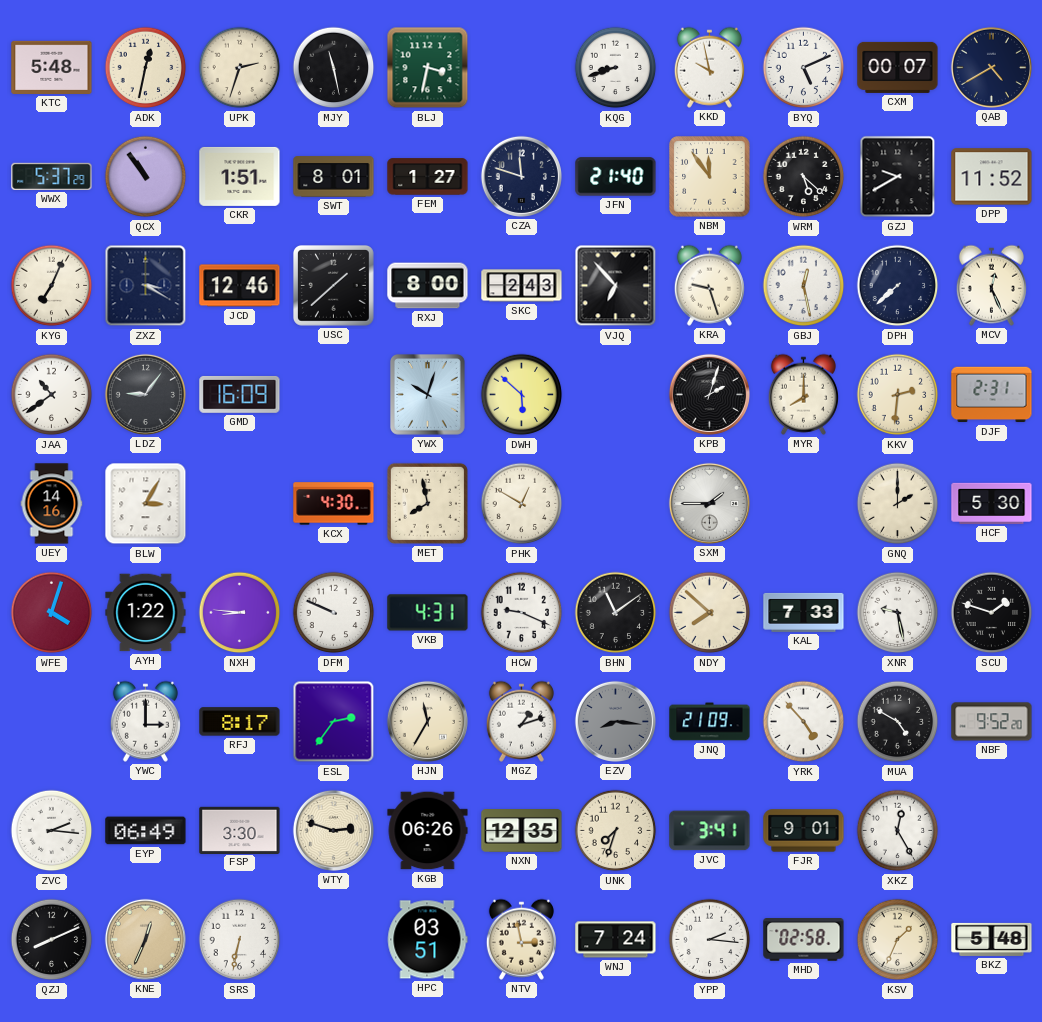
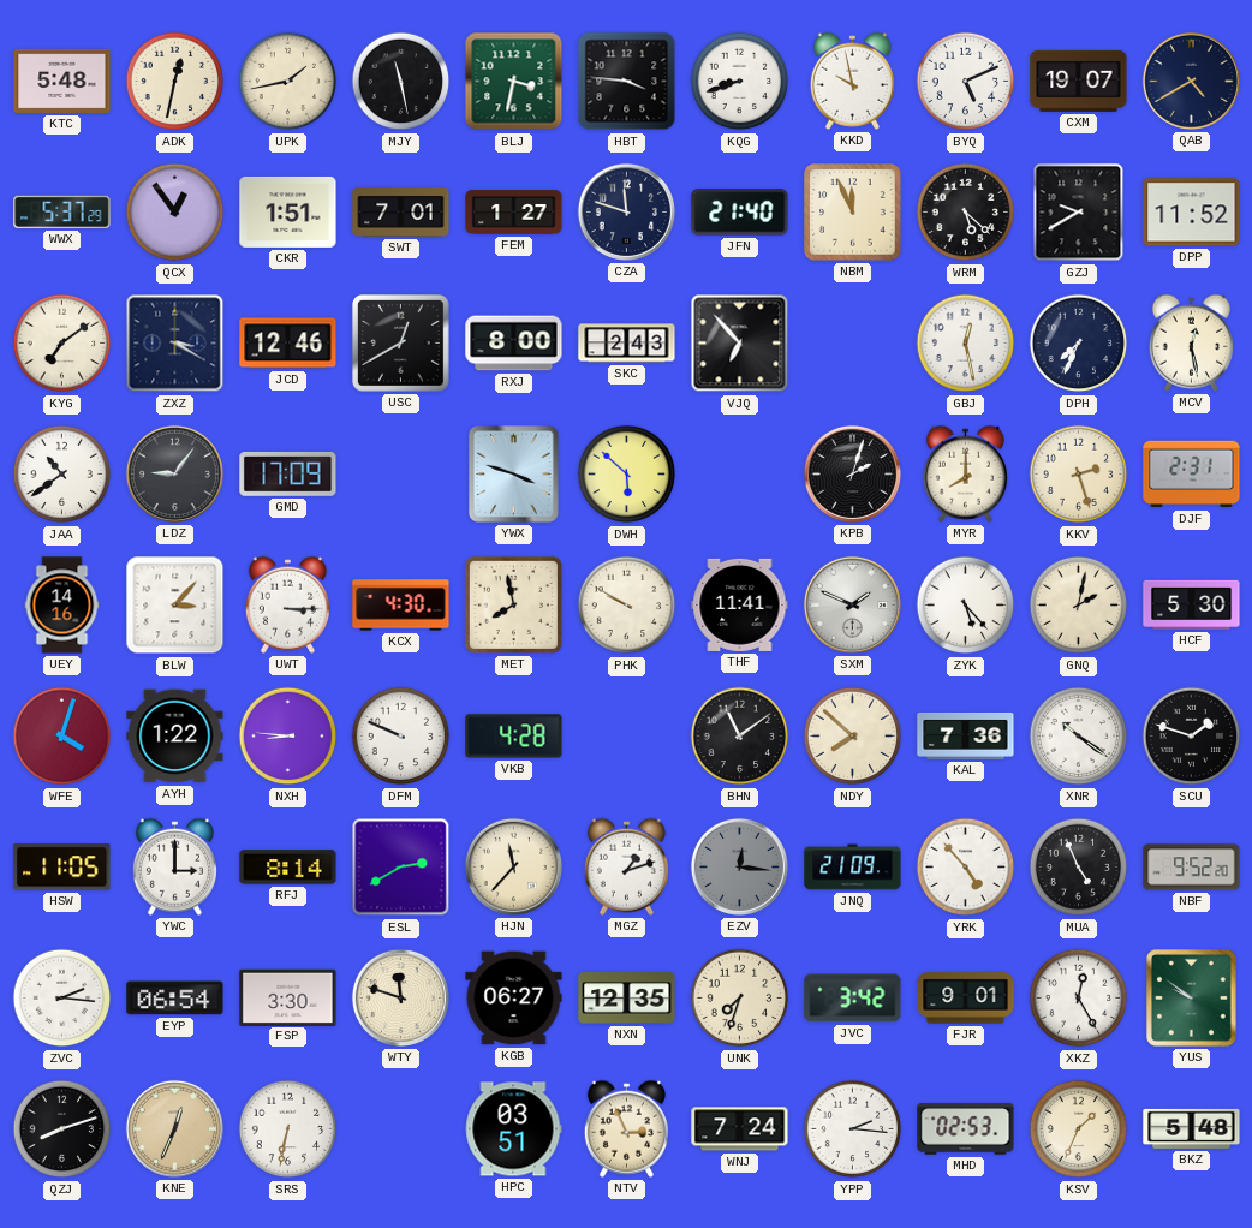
UPK: 2:33 -> 1:43
HBT: none -> 3:46
CXM: 00:07 -> 19:07
QCX: 10:54 -> 12:54
SWT: 8:01 -> 7:01
NBM: 11:54 -> 11:56
KYG: 7:04 -> 7:09
USC: 1:38 -> 12:40
KRA: 9:27 -> none
DPH: 7:38 -> 7:34
MCV: 12:26 -> 12:28
GMD: 16:09 -> 17:09
YWX: 10:03 -> 3:48
KKV: 2:31 -> 2:27
BLW: 3:05 -> 3:07
UWT: none -> 3:15
PHK: 12:50 -> 9:50
THF: none -> 11:41
SXM: 1:45 -> 1:49
ZYK: none -> 5:23
GNQ: 2:00 -> 2:02
VKB: 4:31 -> 4:28
HCW: 9:19 -> none
KAL: 7:33 -> 7:36
XNR: 9:28 -> 10:21
HSW: none -> 11:05
RFJ: 8:17 -> 8:14
ESL: 2:36 -> 2:40
HJN: 11:35 -> 11:37
EZV: 8:16 -> 12:16
MUA: 4:50 -> 4:56
EYP: 06:49 -> 06:54
WTY: 2:48 -> 11:48
KGB: 06:26 -> 06:27
JVC: 3:41 -> 3:42
YUS: none -> 9:51
QZJ: 8:11 -> 8:12
NTV: 2:58 -> 2:56
MHD: 02:58 -> 02:53
